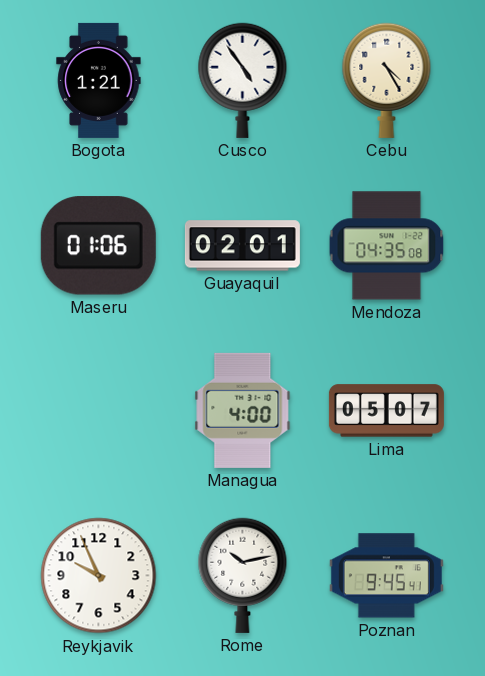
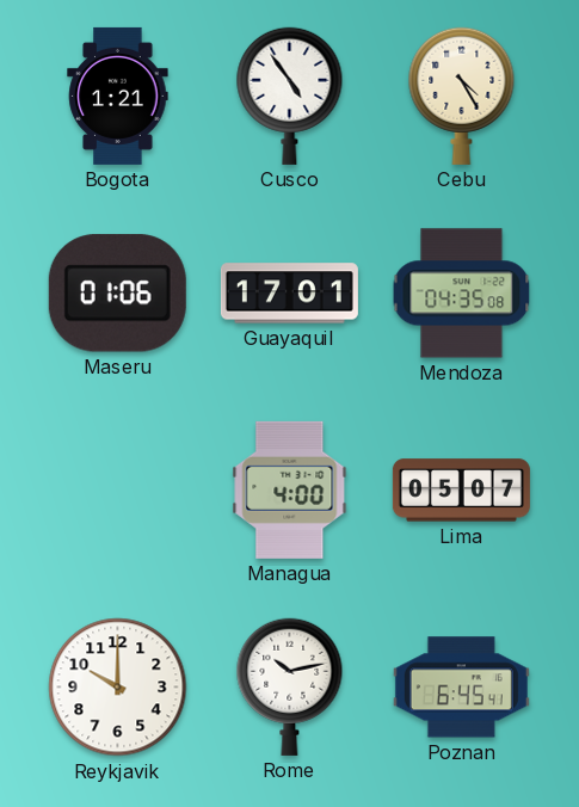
Guayaquil: 02:01 -> 17:01
Reykjavik: 9:56 -> 10:00
Poznan: 9:45 -> 6:45
